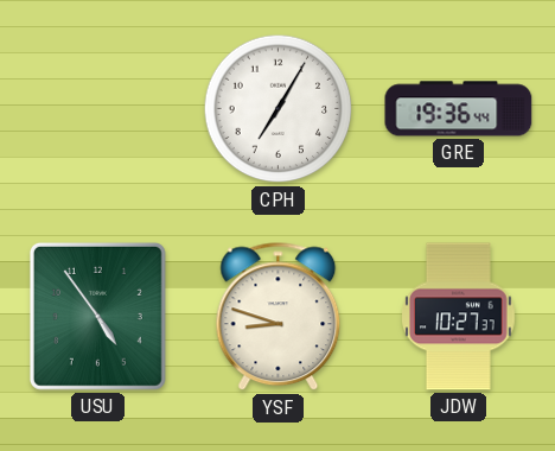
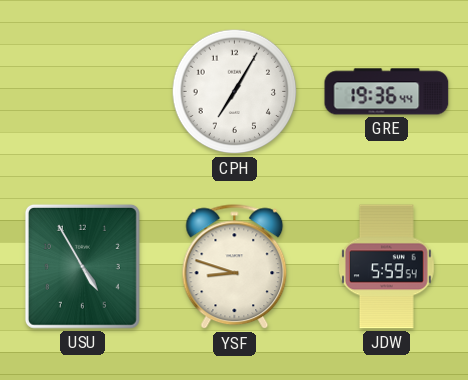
USU: 4:54 -> 4:55
JDW: 10:27 -> 5:59
